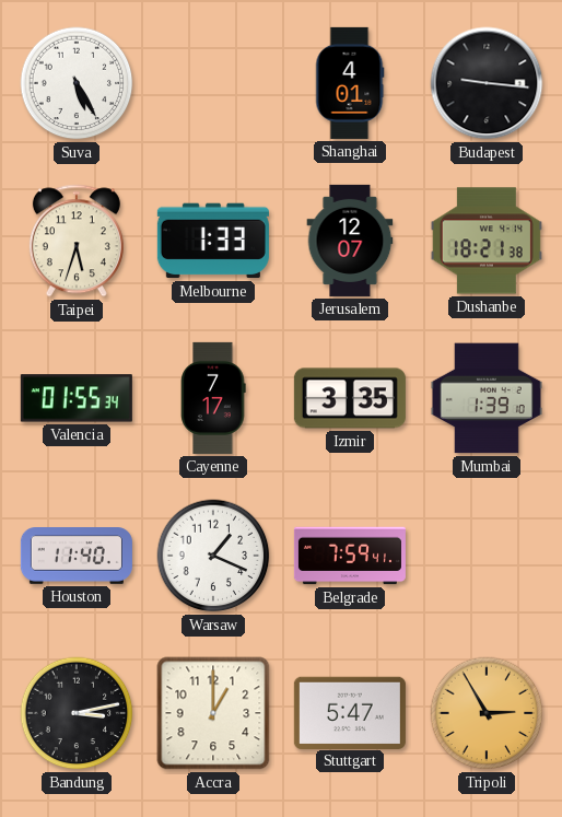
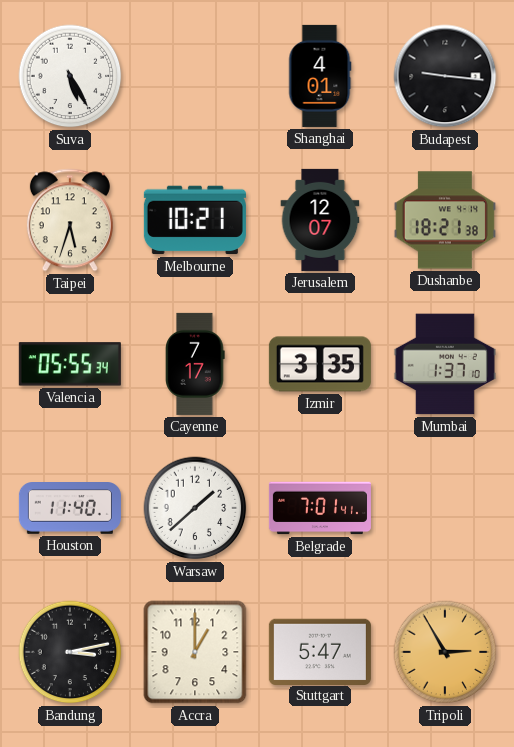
Melbourne: 1:33 -> 10:21
Valencia: 01:55 -> 05:55
Mumbai: 1:39 -> 1:37
Warsaw: 1:19 -> 1:38
Belgrade: 7:59 -> 7:01
